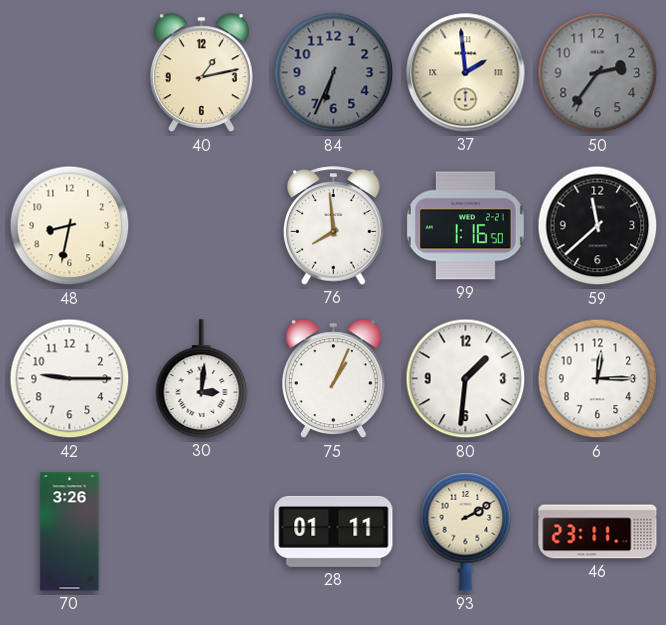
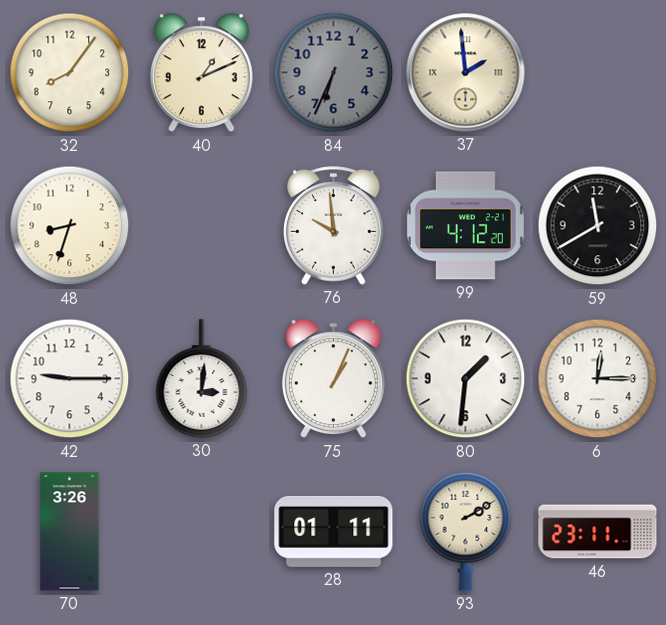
32: none -> 8:06
40: 1:13 -> 1:11
50: 2:36 -> none
48: 8:32 -> 8:33
76: 7:59 -> 9:59
99: 1:16 -> 4:12
59: 11:38 -> 11:40
